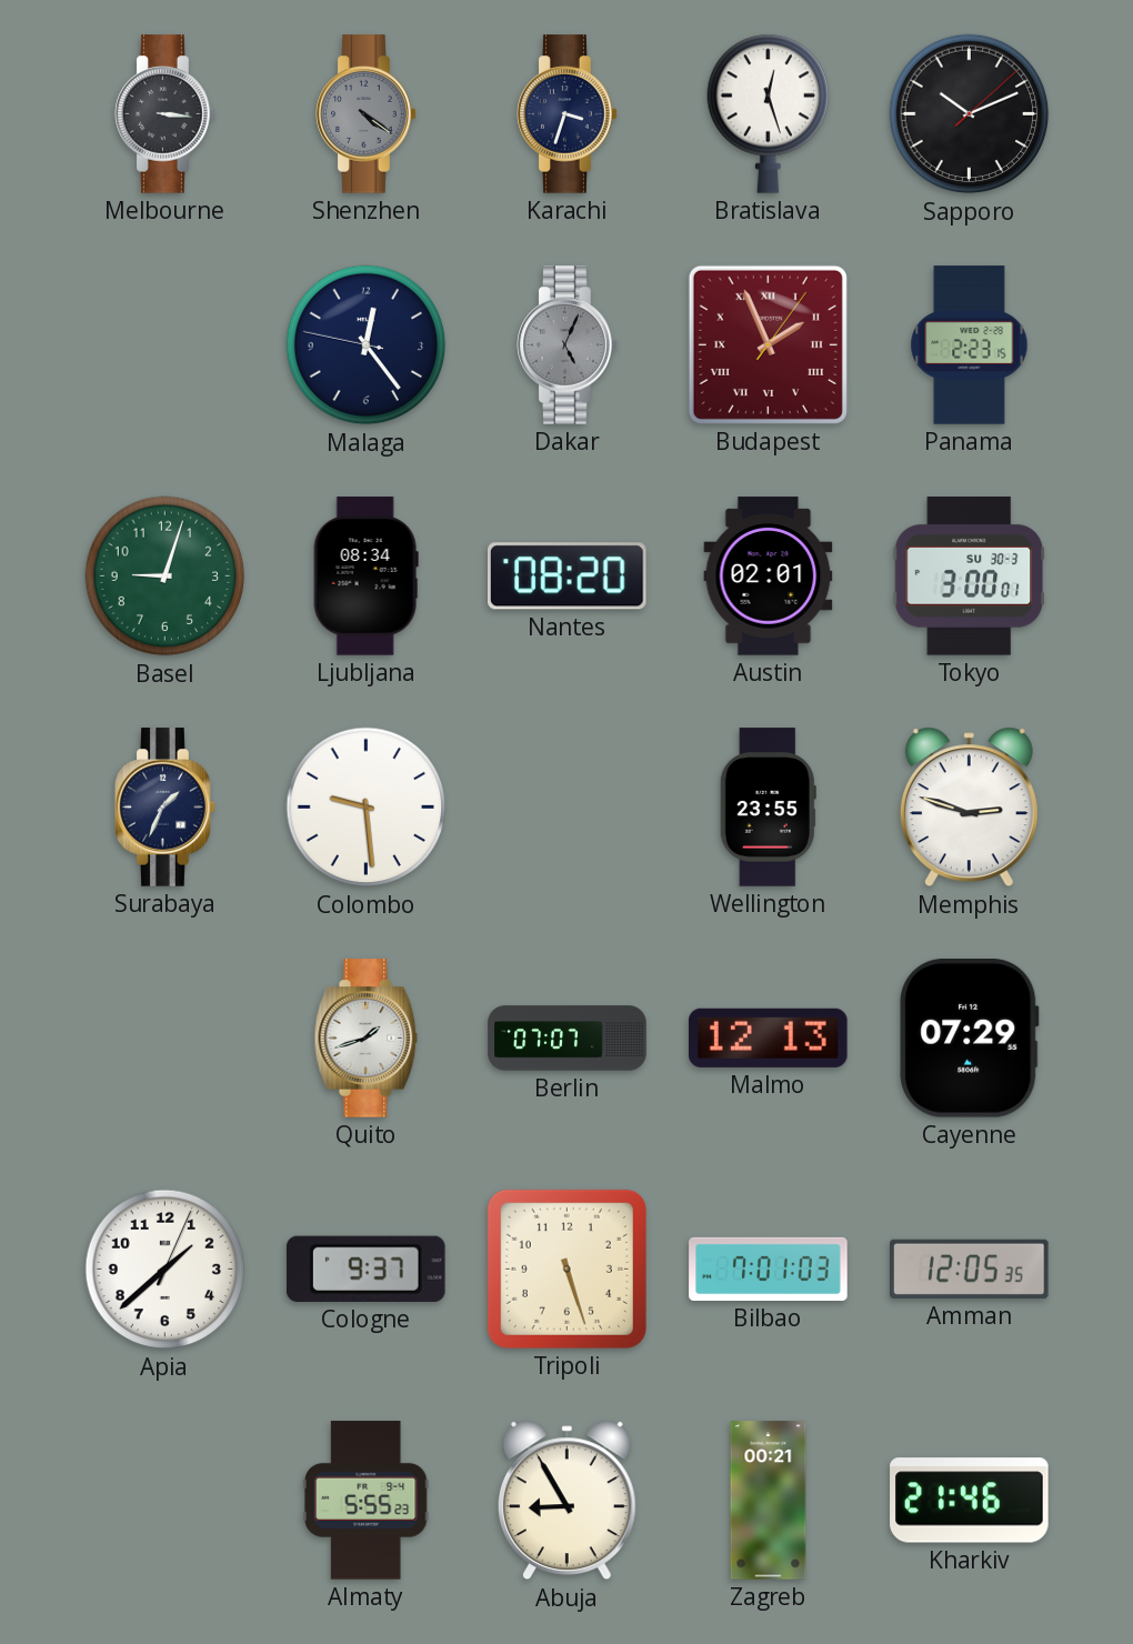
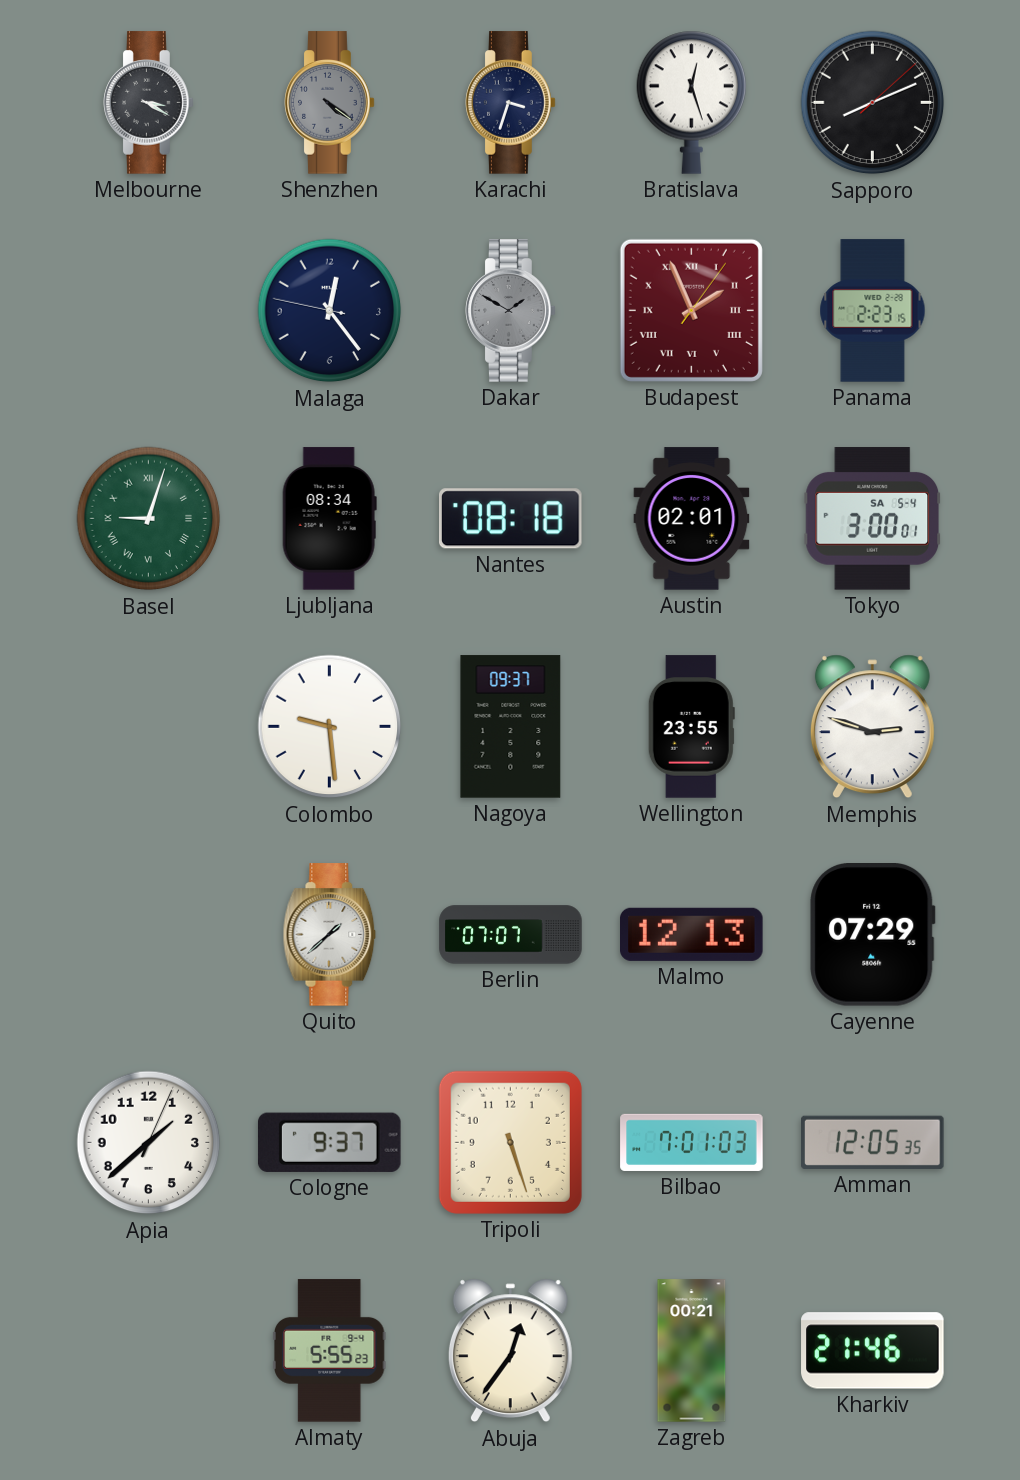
Melbourne: 3:16 -> 3:20
Sapporo: 10:11 -> 8:11
Dakar: 5:04 -> 1:50
Basel numerals: Arabic -> Roman
Nantes: 08:20 -> 08:18
Tokyo date: SU 30-3 -> SA 5-4
Surabaya: 1:34 -> none
Nagoya: none -> 09:37
Quito: 1:42 -> 1:38
Abuja: 8:55 -> 12:36
